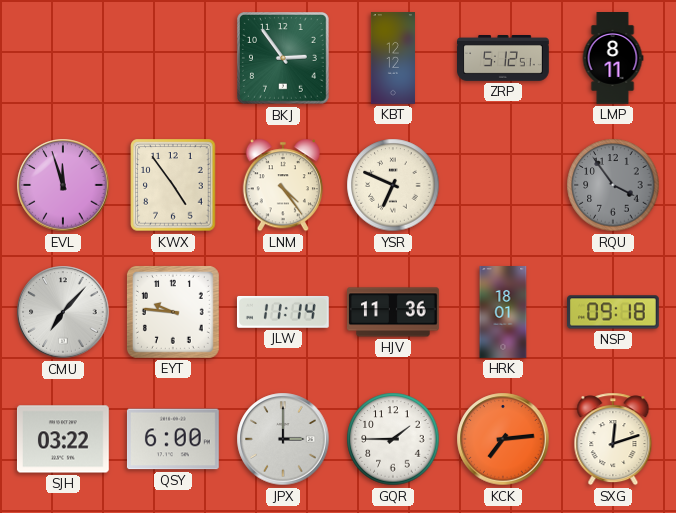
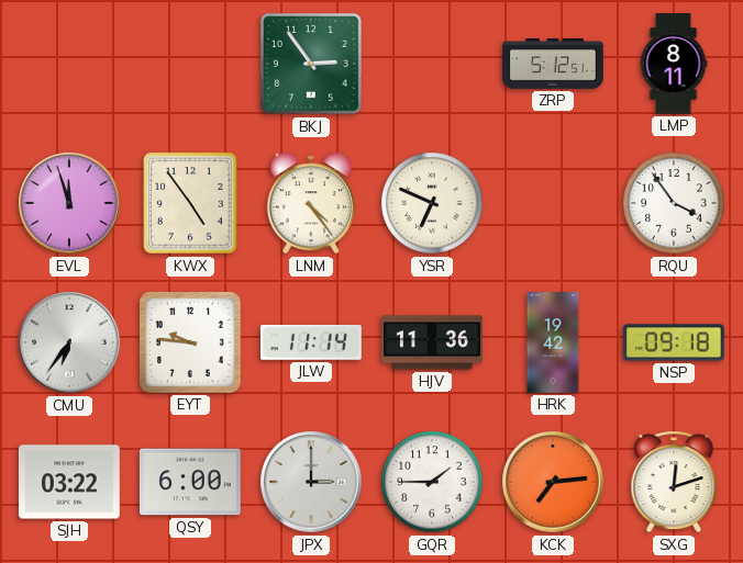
KBT: 12:12 -> none
RQU dial: grey -> white
CMU: 7:07 -> 6:36
HRK: 18:01 -> 19:42
